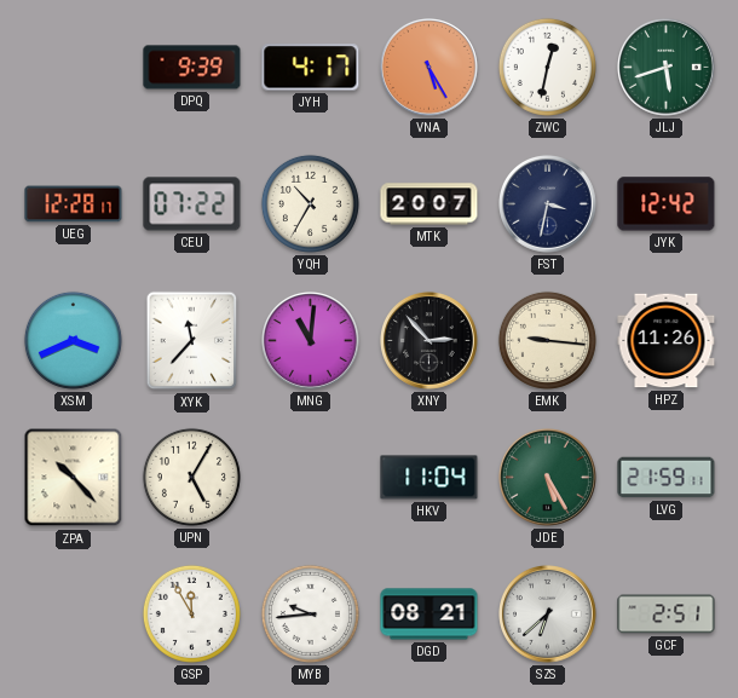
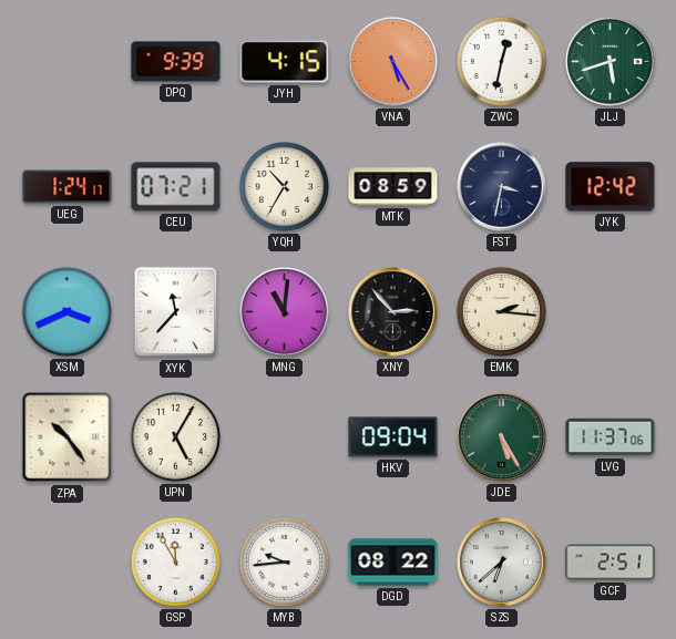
JYH: 4:17 -> 4:15
UEG: 12:28 -> 1:24
CEU: 07:22 -> 07:21
MTK: 20:07 -> 08:59
EMK: 9:16 -> 2:16
HPZ: 11:26 -> none
ZPA: 10:23 -> 10:24
HKV: 11:04 -> 09:04
LVG: 21:59 -> 11:37
DGD: 08:21 -> 08:22
